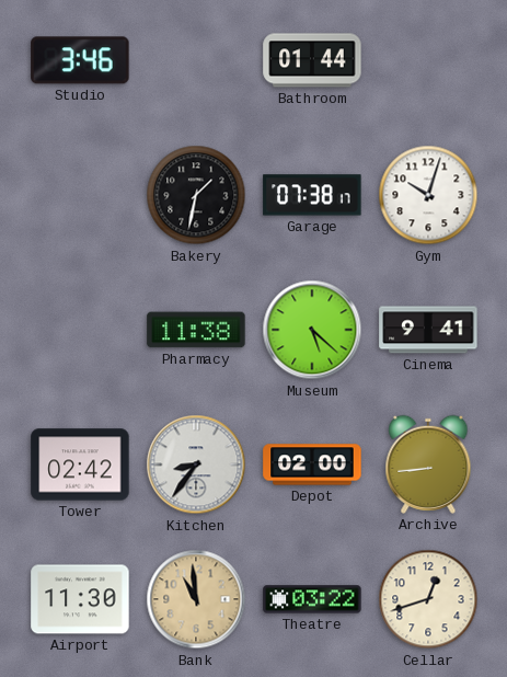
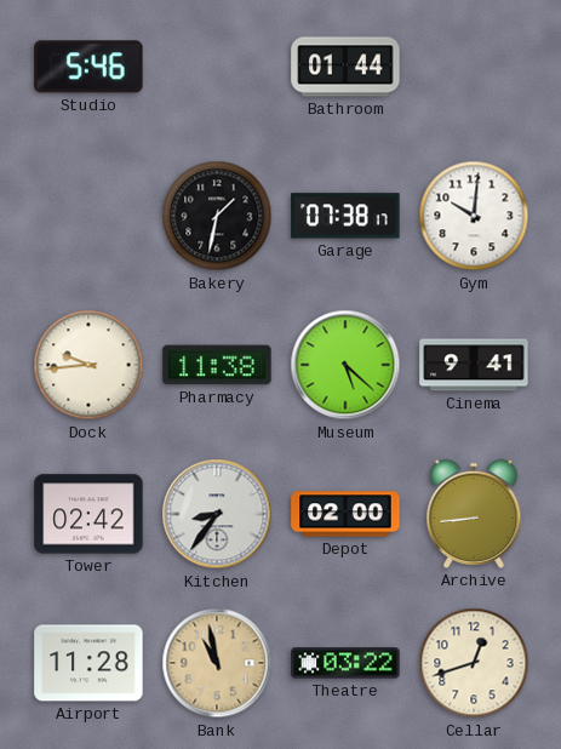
Studio: 3:46 -> 5:46
Gym: 10:03 -> 10:01
Dock: none -> 9:44
Airport: 11:30 -> 11:28
Bank: 10:59 -> 10:58
